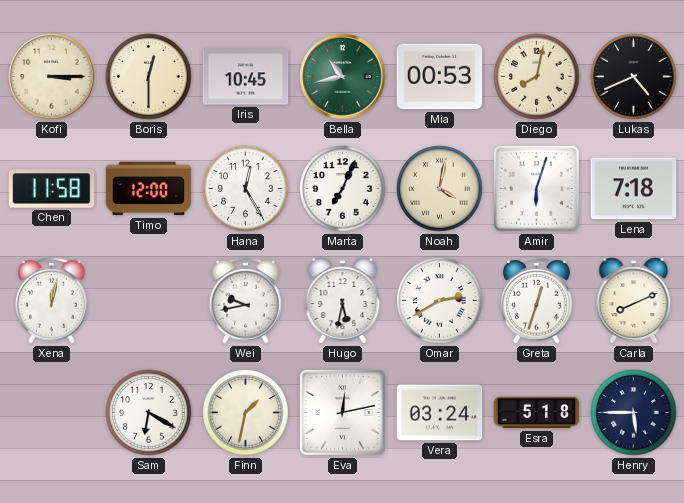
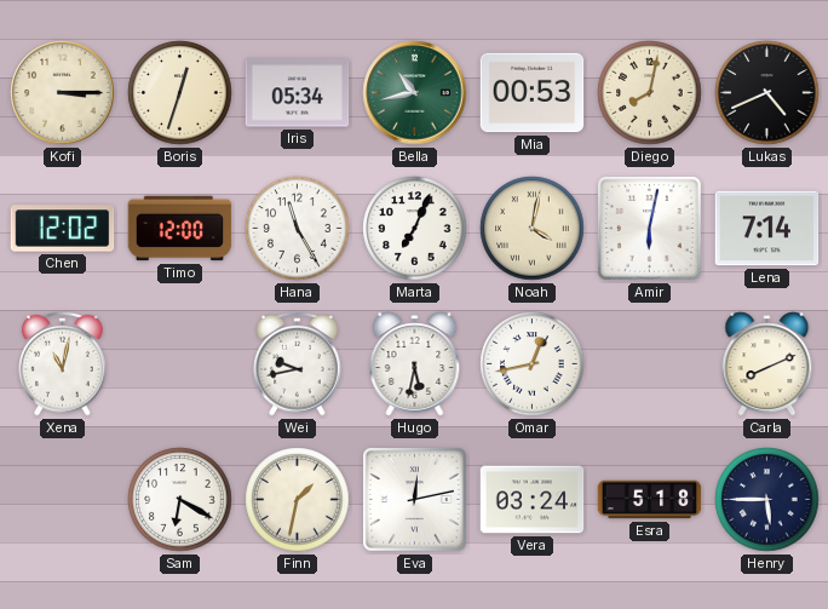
Boris: 12:30 -> 12:33
Iris: 10:45 -> 05:34
Chen: 11:58 -> 12:02
Hana: 12:25 -> 11:25
Amir: 6:03 -> 6:02
Lena: 7:18 -> 7:14
Xena: 12:02 -> 11:02
Omar: 2:40 -> 12:43
Greta: 12:33 -> none
